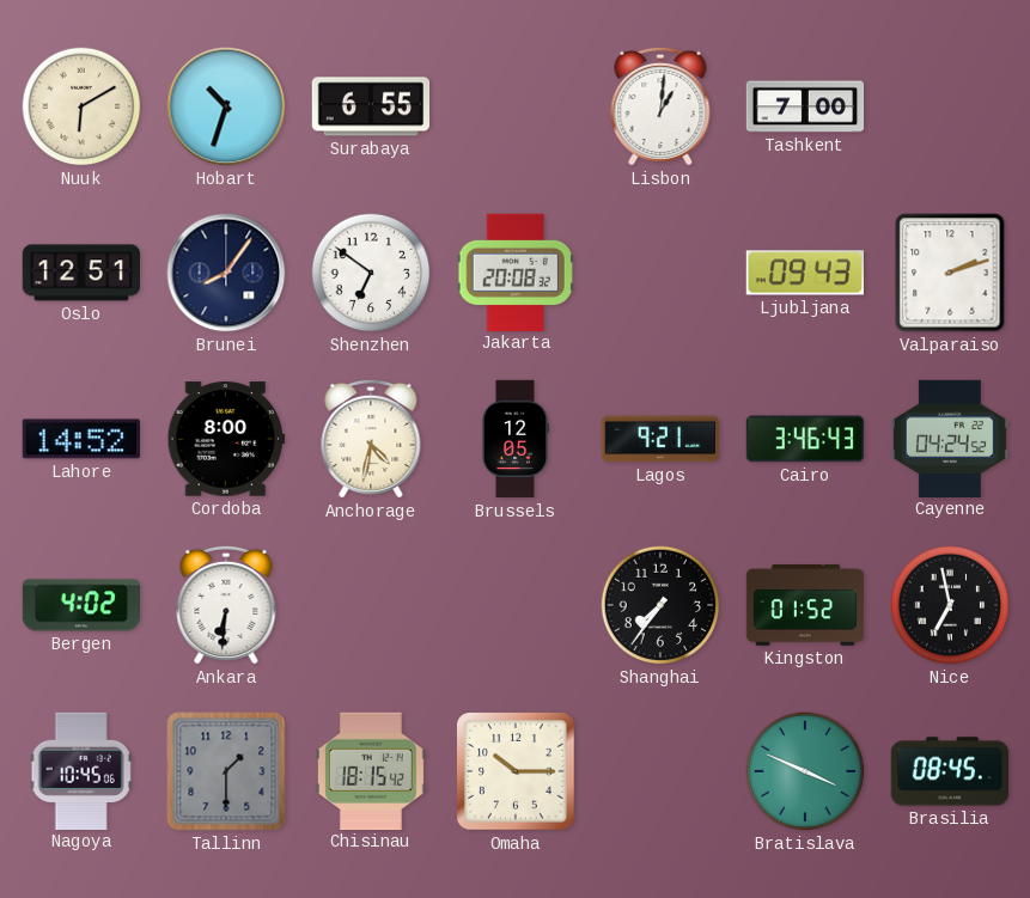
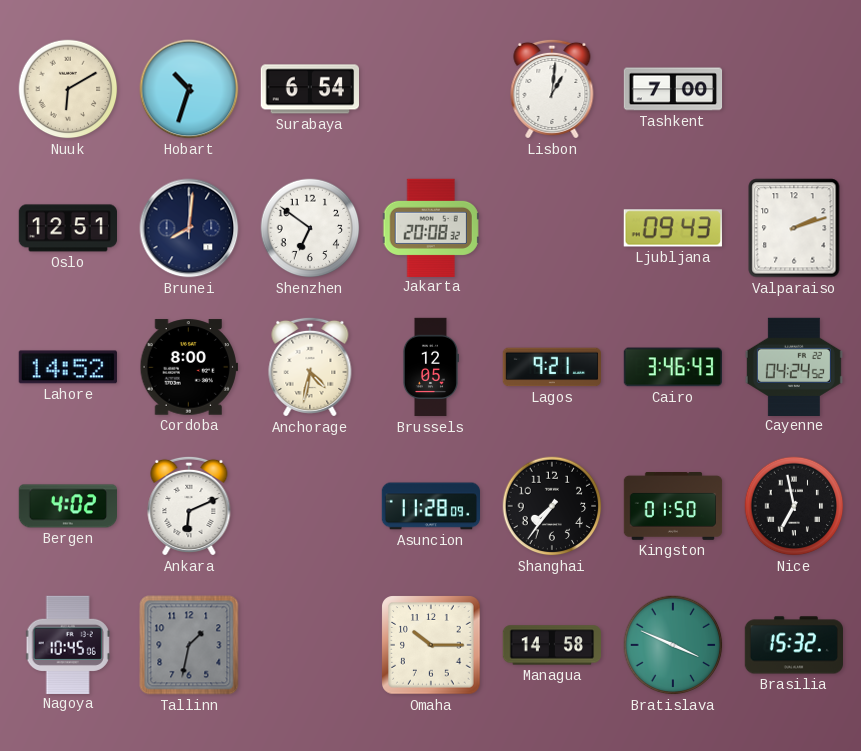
Surabaya: 6:55 -> 6:54
Brunei: 8:06 -> 8:01
Ankara: 6:31 -> 6:11
Asuncion: none -> 11:28
Kingston: 01:52 -> 01:50
Tallinn: 1:30 -> 1:32
Chisinau: 18:15 -> none
Managua: none -> 14:58
Brasilia: 08:45 -> 15:32
